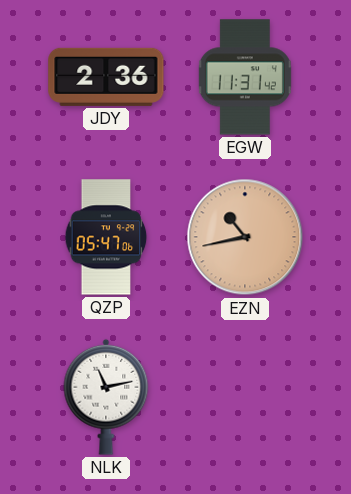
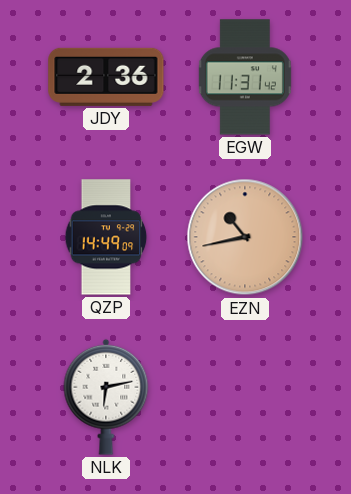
QZP: 05:47 -> 14:49
NLK: 11:13 -> 6:13
